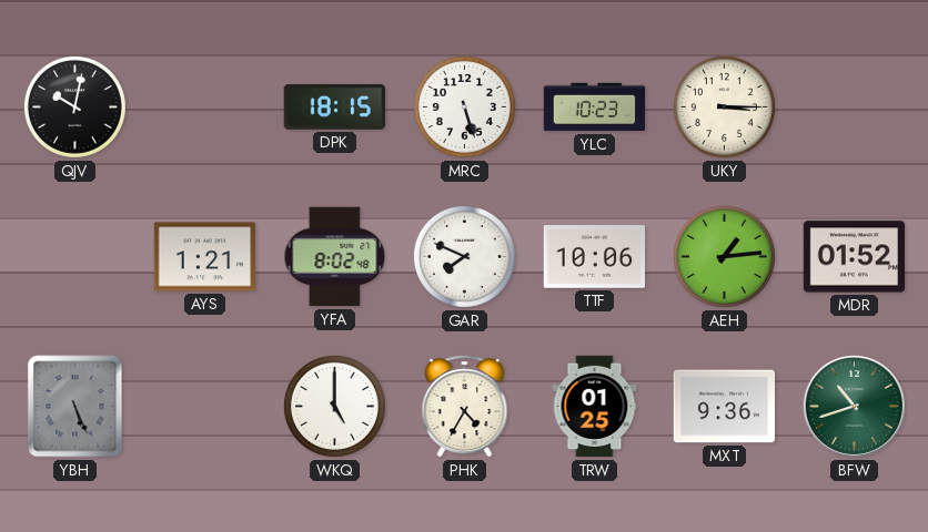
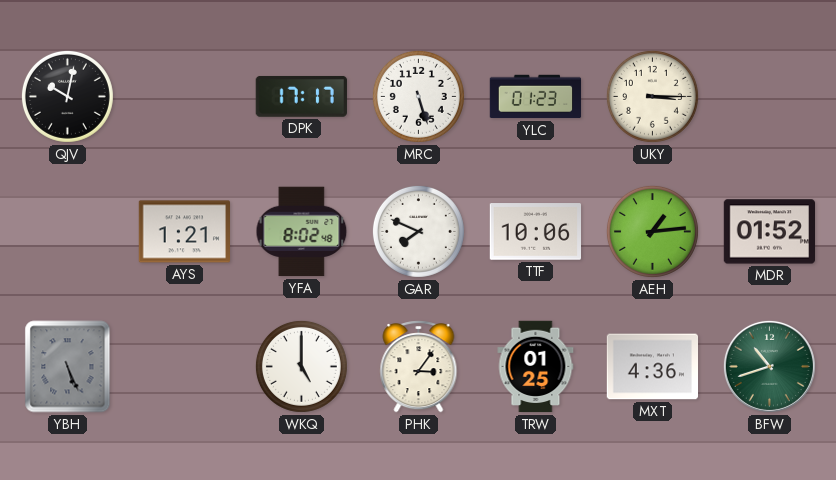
DPK: 18:15 -> 17:17
YLC: 10:23 -> 01:23
PHK: 4:35 -> 3:06
MXT: 9:36 -> 4:36
